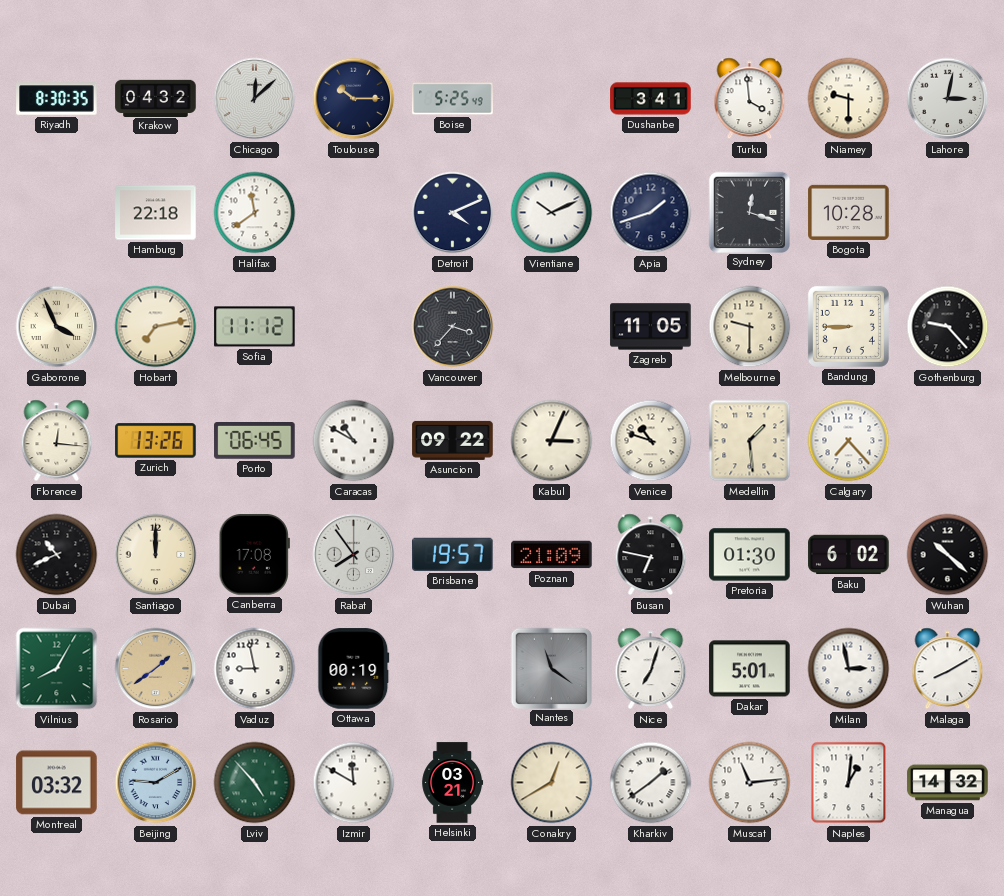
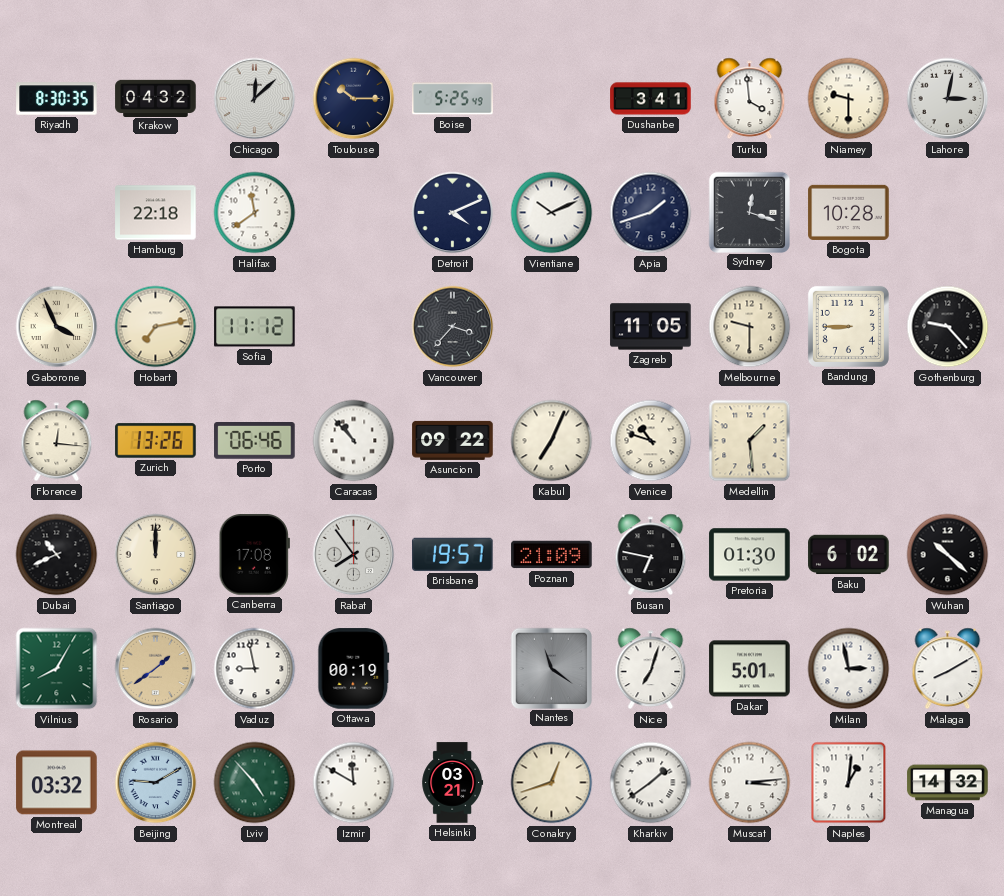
Porto: 06:45 -> 06:46
Caracas: 10:50 -> 10:53
Kabul: 3:04 -> 7:04
Calgary: 7:23 -> none
Conakry: 12:40 -> 12:42
Muscat: 11:14 -> 3:14
